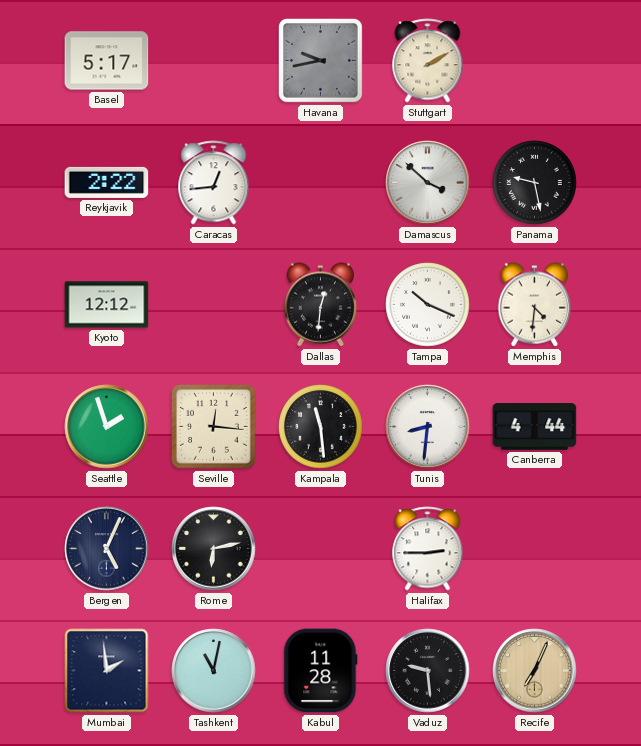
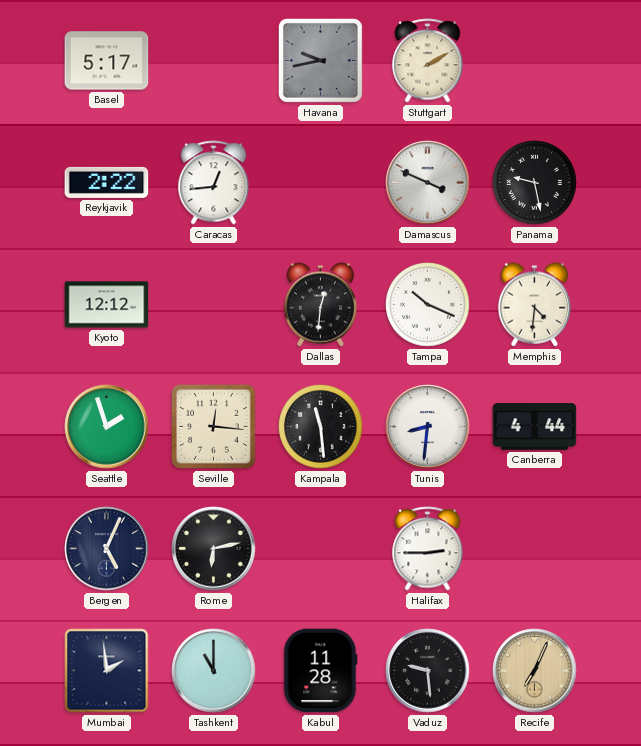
Damascus: 3:52 -> 3:49
Tashkent: 11:02 -> 11:00
